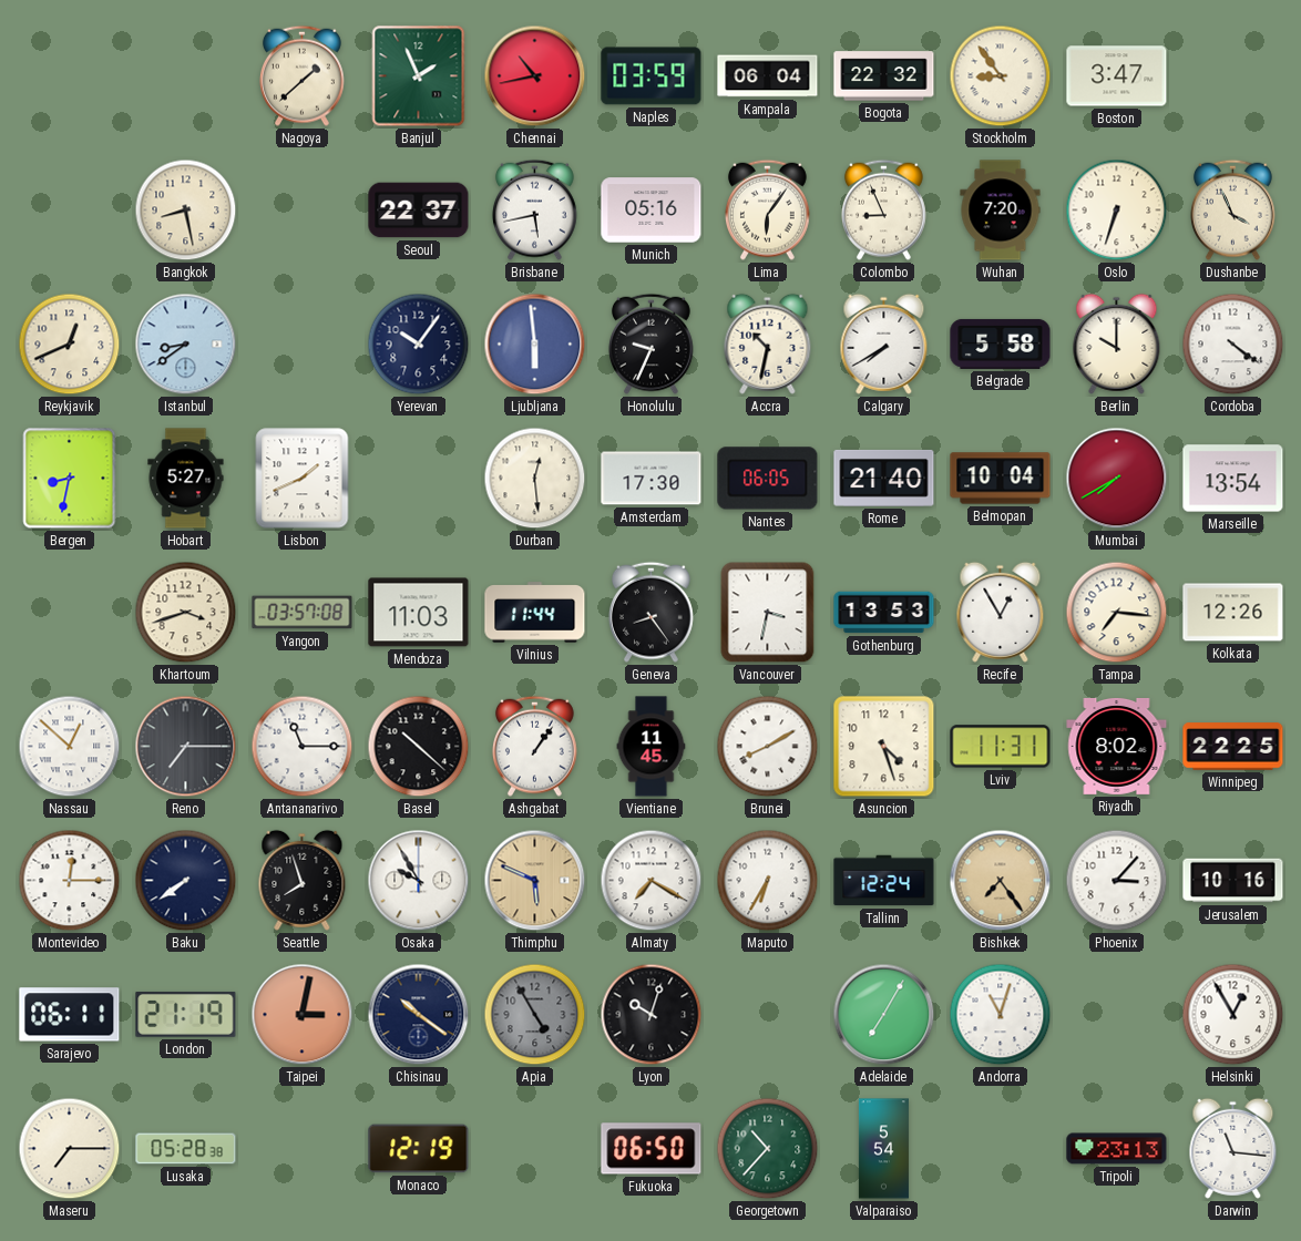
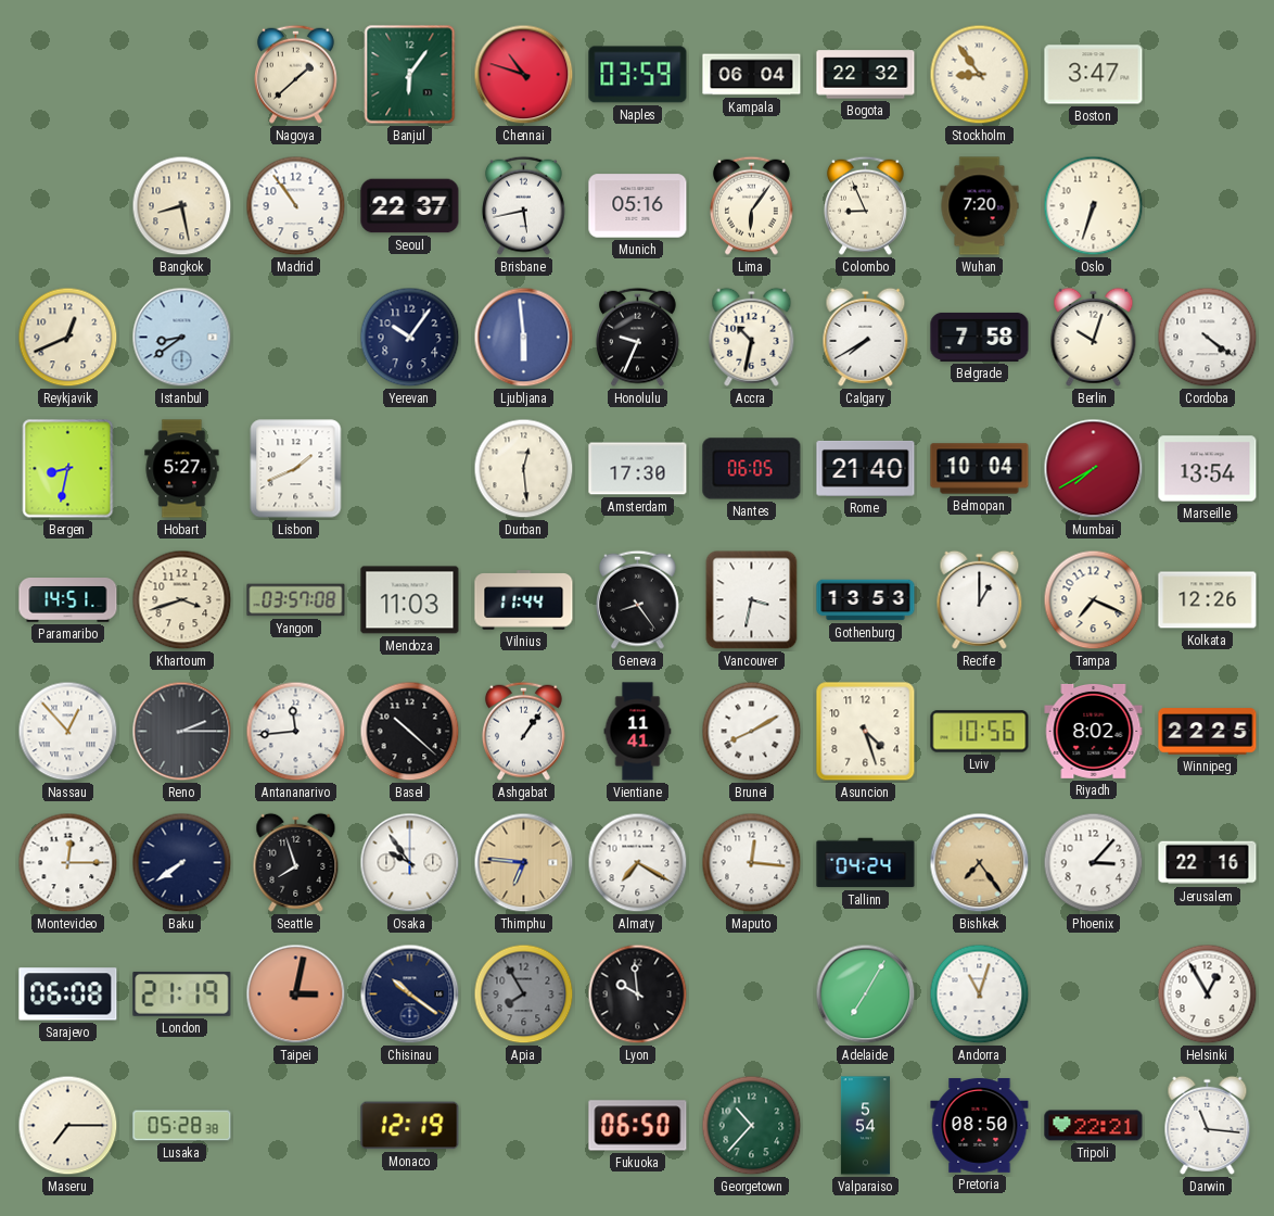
Banjul: 1:56 -> 6:06
Chennai: 10:43 -> 10:48
Madrid: none -> 10:54
Dushanbe: 3:56 -> none
Belgrade: 5:58 -> 7:58
Berlin: 10:00 -> 10:03
Paramaribo: none -> 14:51
Recife: 12:55 -> 1:00
Tampa: 7:16 -> 7:19
Nassau: 12:52 -> 12:53
Reno: 7:15 -> 2:15
Antananarivo: 11:15 -> 11:44
Vientiane: 11:45 -> 11:41
Lviv: 11:31 -> 10:56
Osaka: 9:55 -> 9:54
Thimphu: 5:49 -> 6:46
Maputo: 6:35 -> 12:16
Tallinn: 12:24 -> 04:24
Jerusalem: 10:16 -> 22:16
Sarajevo: 06:11 -> 06:08
Apia: 4:55 -> 7:55
Lyon: 10:03 -> 9:59
Pretoria: none -> 08:50
Tripoli: 23:13 -> 22:21
